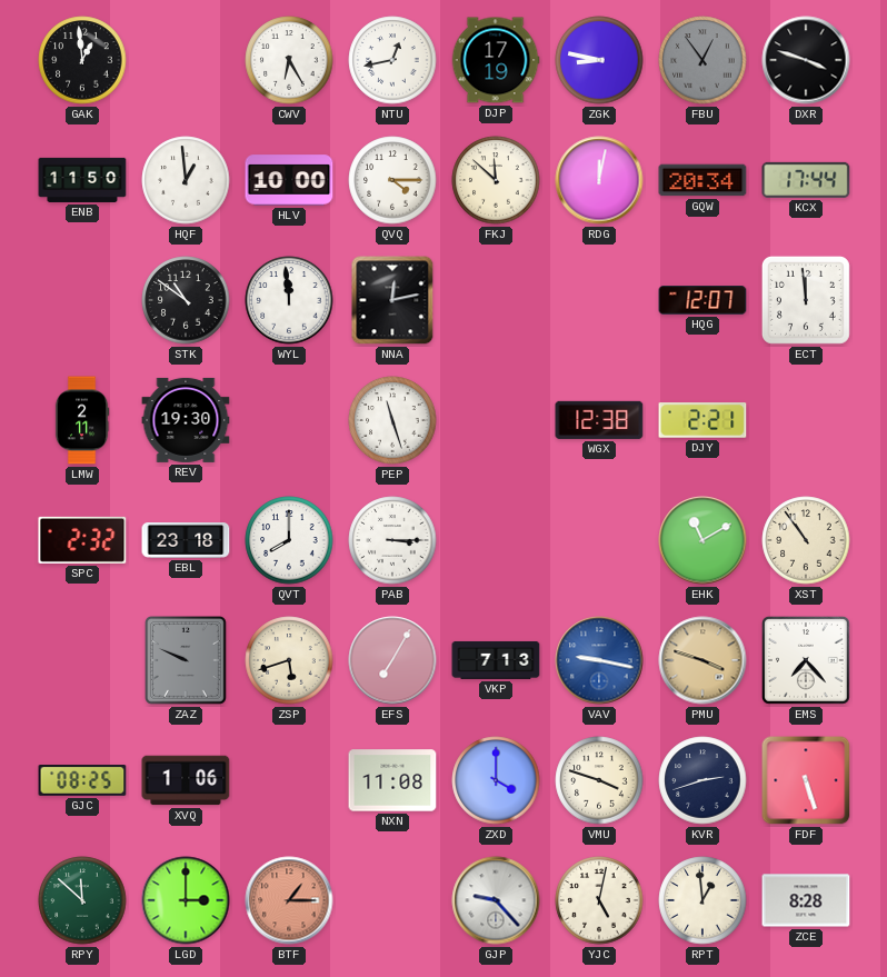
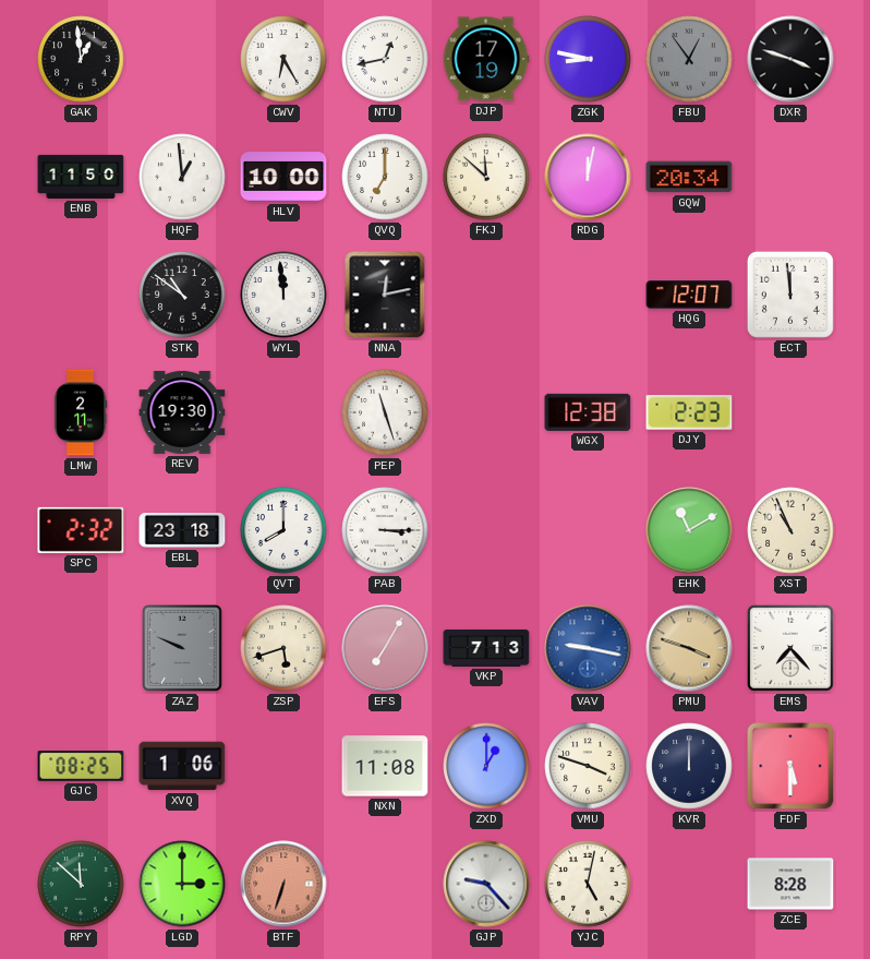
QVQ: 4:15 -> 7:00
KCX: 17:44 -> none
DJY: 2:21 -> 2:23
XST: 10:54 -> 10:56
ZXD: 4:00 -> 1:00
KVR: 2:42 -> 12:00
FDF: 5:27 -> 5:30
BTF: 1:15 -> 6:33
RPT: 12:59 -> none
